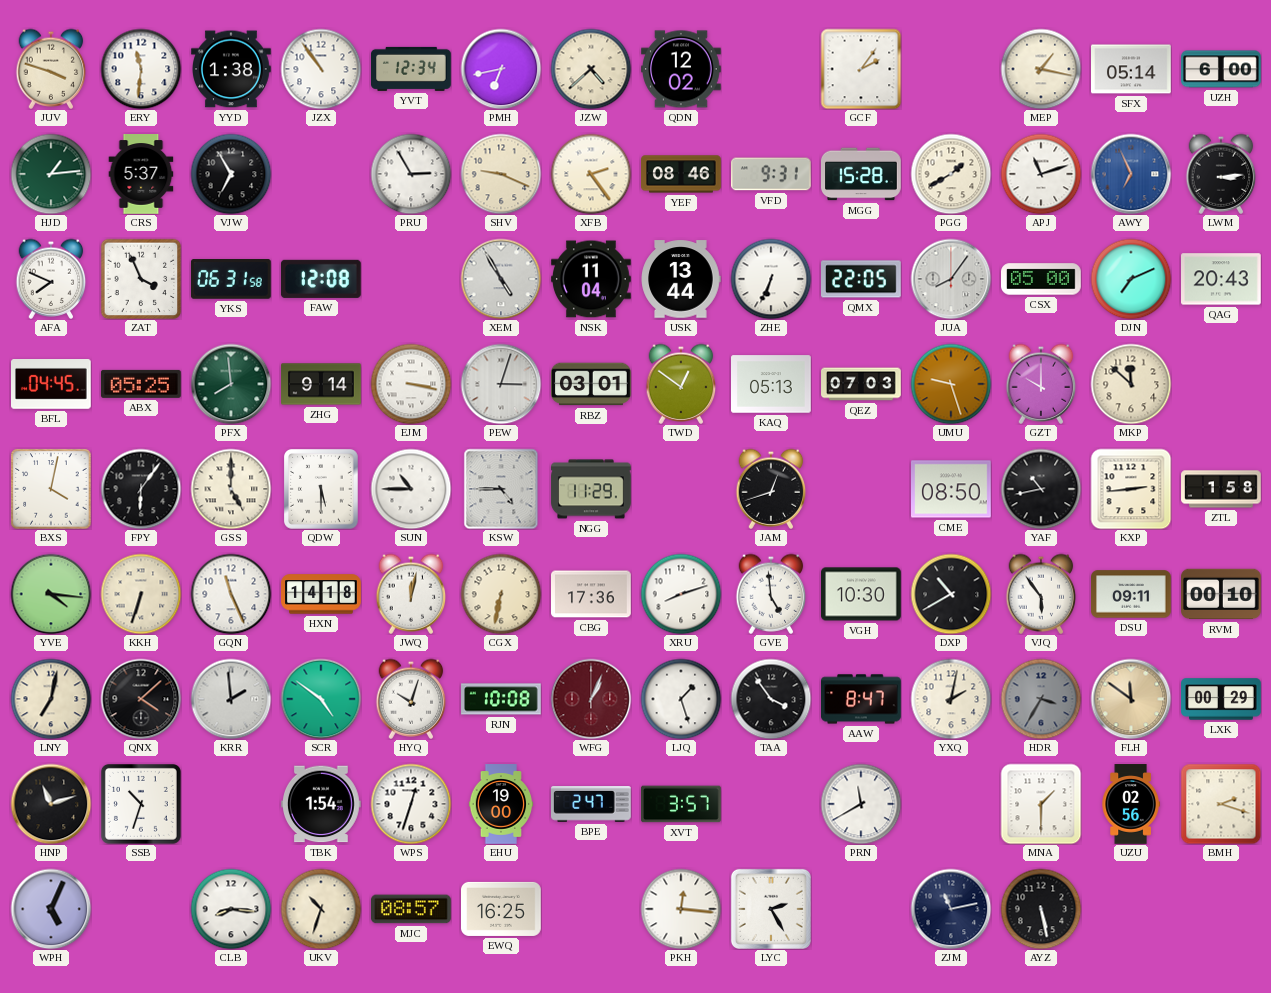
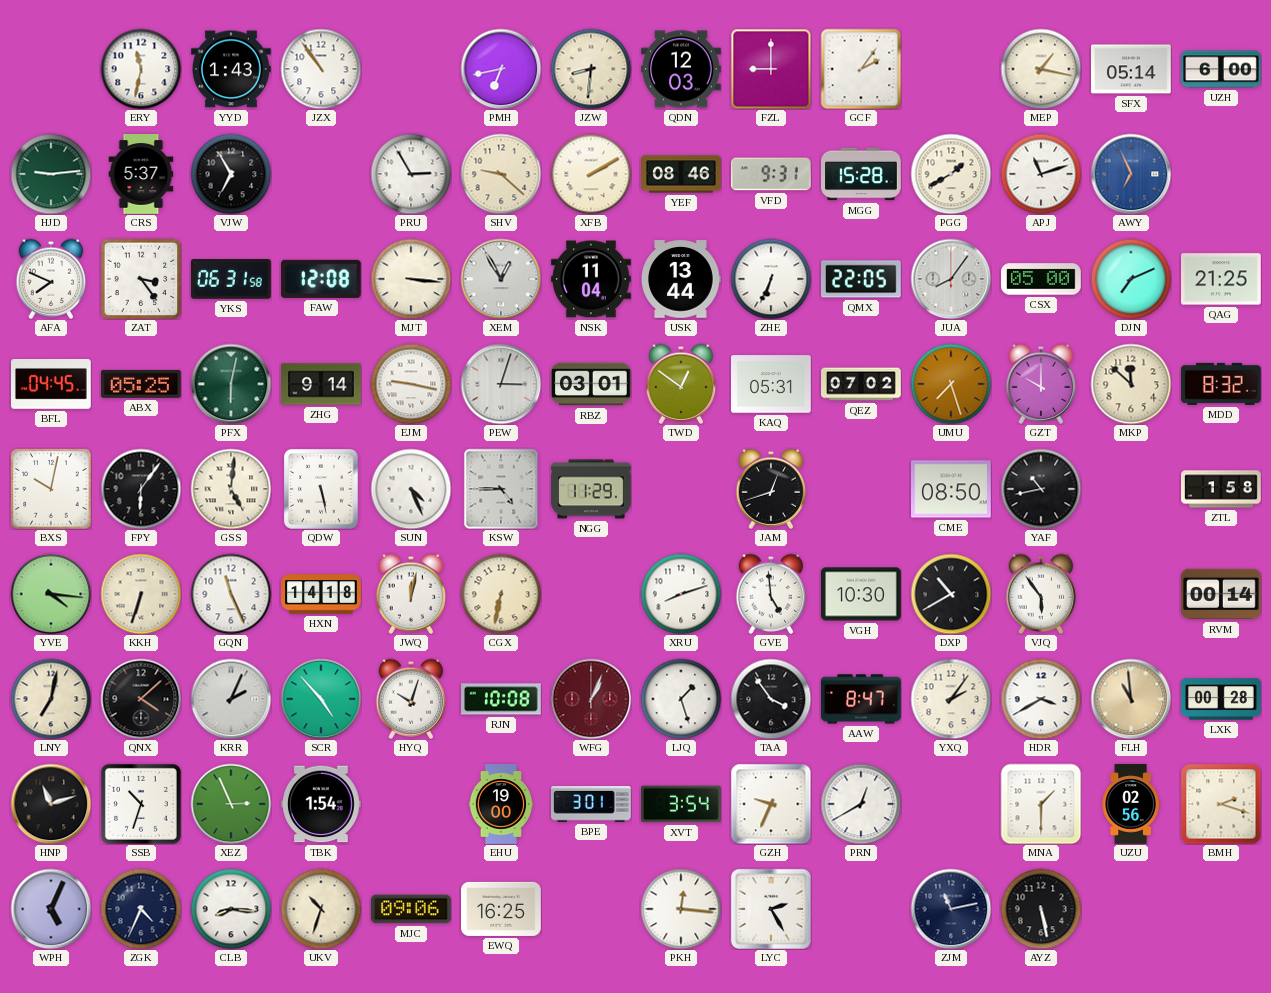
JUV: 3:48 -> none
ERY: 11:31 -> 11:32
YYD: 1:38 -> 1:43
YVT: 12:34 -> none
JZW: 4:38 -> 8:31
QDN: 12:02 -> 12:03
FZL: none -> 9:00
HJD: 1:14 -> 9:14
SHV: 9:19 -> 9:22
XFB: 2:24 -> 2:10
LWM: 3:14 -> none
ZAT: 3:56 -> 3:24
MJT: none -> 3:16
XEM: 4:55 -> 12:55
QAG: 20:43 -> 21:25
PFX: 7:59 -> 6:02
EJM: 3:17 -> 9:17
KAQ: 05:13 -> 05:31
QEZ: 07:03 -> 07:02
UMU: 9:27 -> 7:27
MDD: none -> 8:32
BXS: 4:02 -> 10:02
GSS: 5:00 -> 5:01
QDW: 5:30 -> 5:28
SUN: 10:45 -> 4:26
KXP: 2:44 -> none
CBG: 17:36 -> none
DSU: 09:11 -> none
RVM: 00:10 -> 00:14
KRR: 1:59 -> 2:04
SCR: 4:51 -> 4:53
YXQ: 2:02 -> 2:06
HDR: 3:35 -> 3:40
HDR dial: grey -> white
FLH: 11:51 -> 10:59
LXK: 00:29 -> 00:28
XEZ: none -> 2:56
WPS: 12:33 -> none
BPE: 2:47 -> 3:01
XVT: 3:57 -> 3:54
GZH: none -> 9:34
PRN: 11:40 -> 12:40
ZGK: none -> 4:34
MJC: 08:57 -> 09:06
